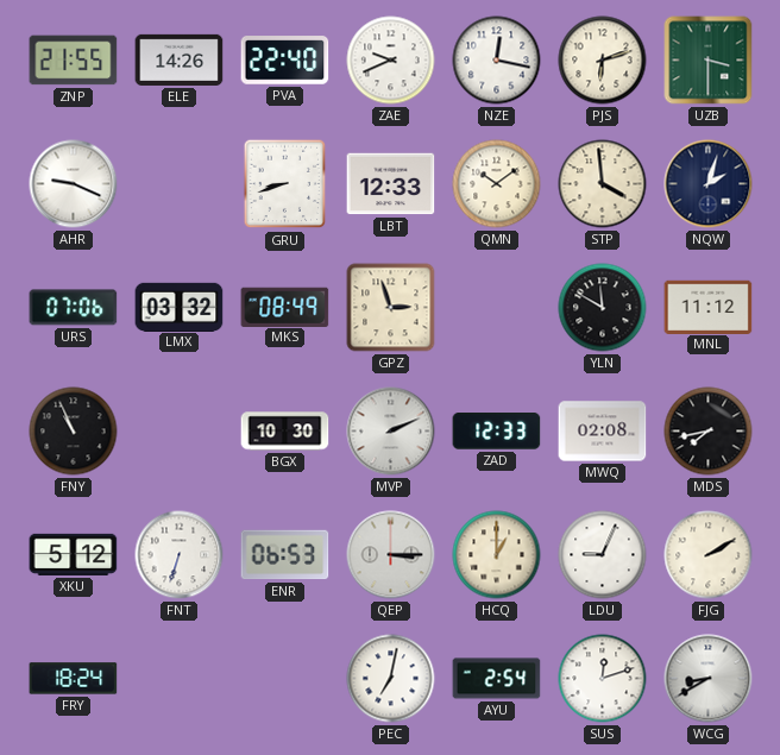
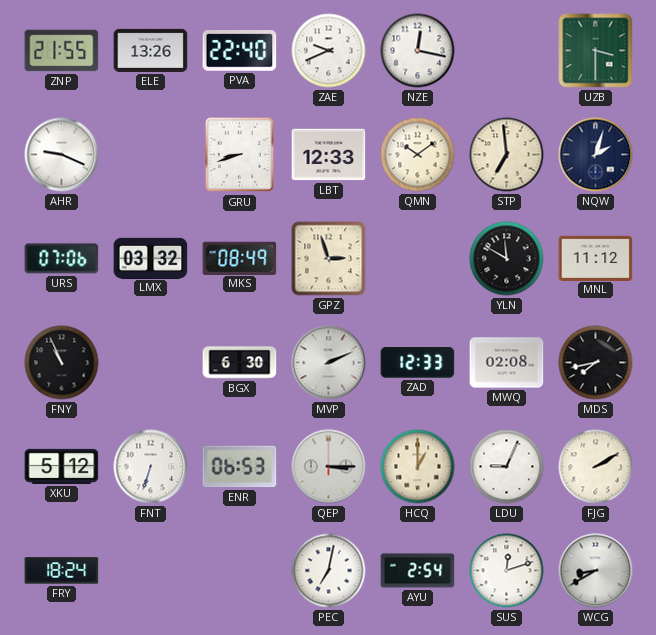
ELE: 14:26 -> 13:26
PJS: 6:12 -> none
STP: 3:59 -> 6:59
BGX: 10:30 -> 6:30
